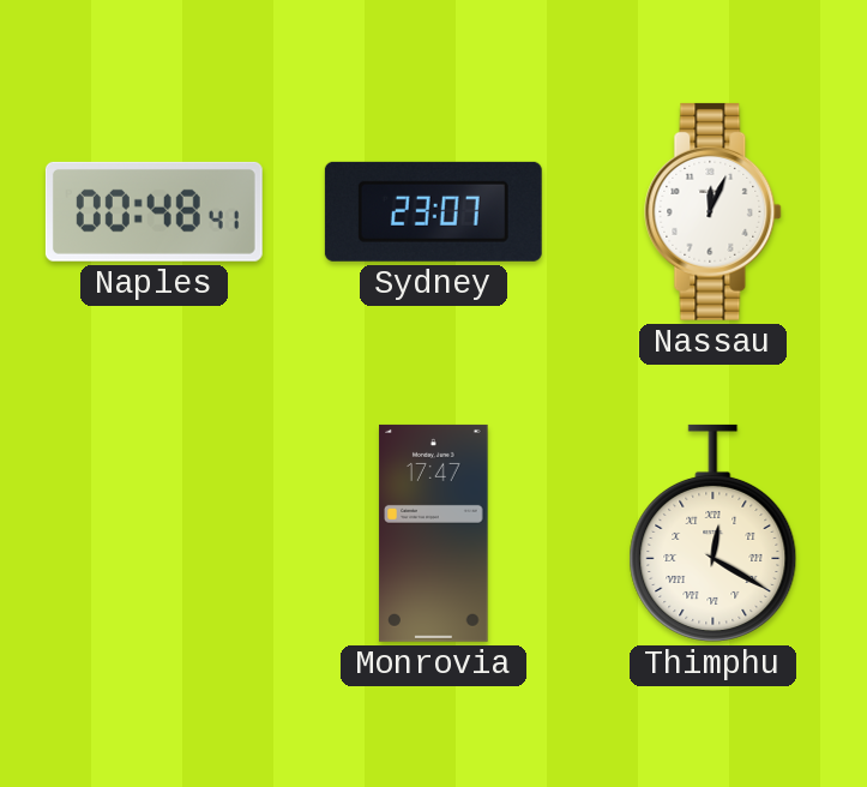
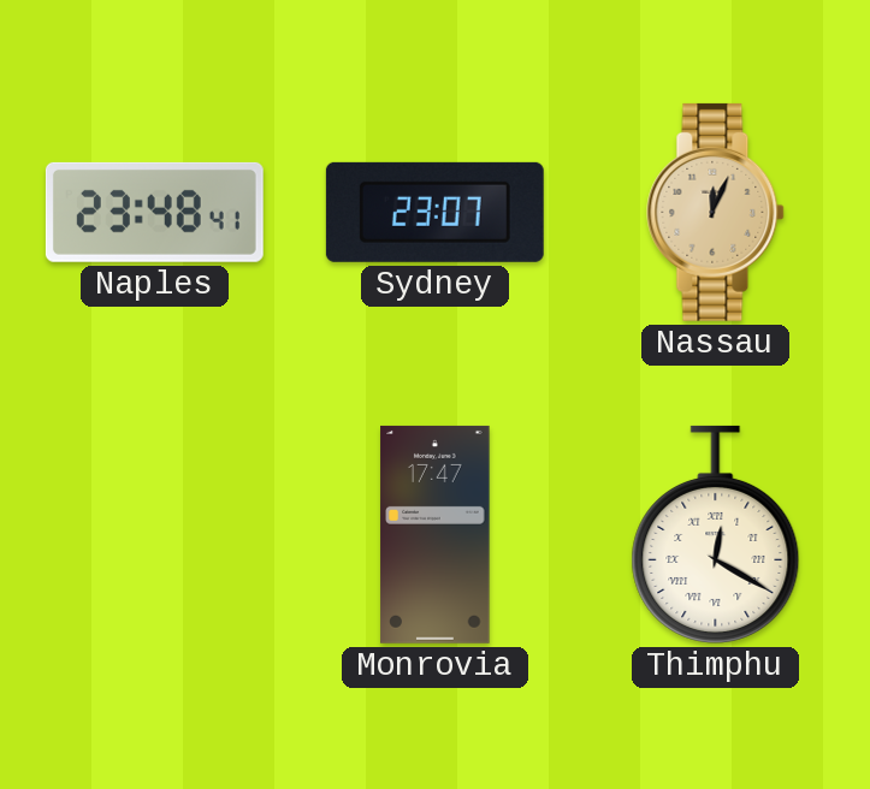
Naples: 00:48 -> 23:48
Nassau dial: white -> champagne
